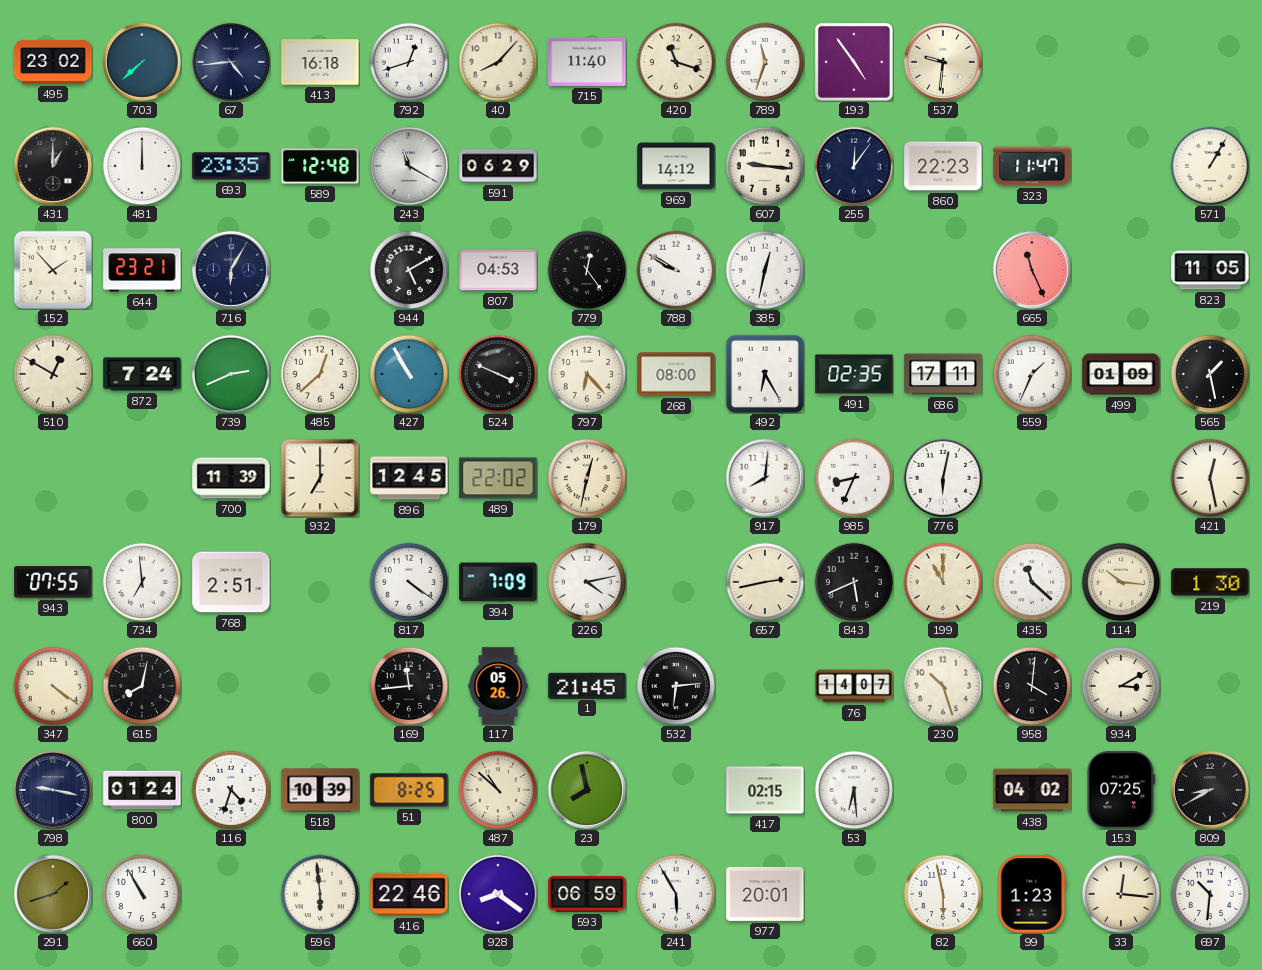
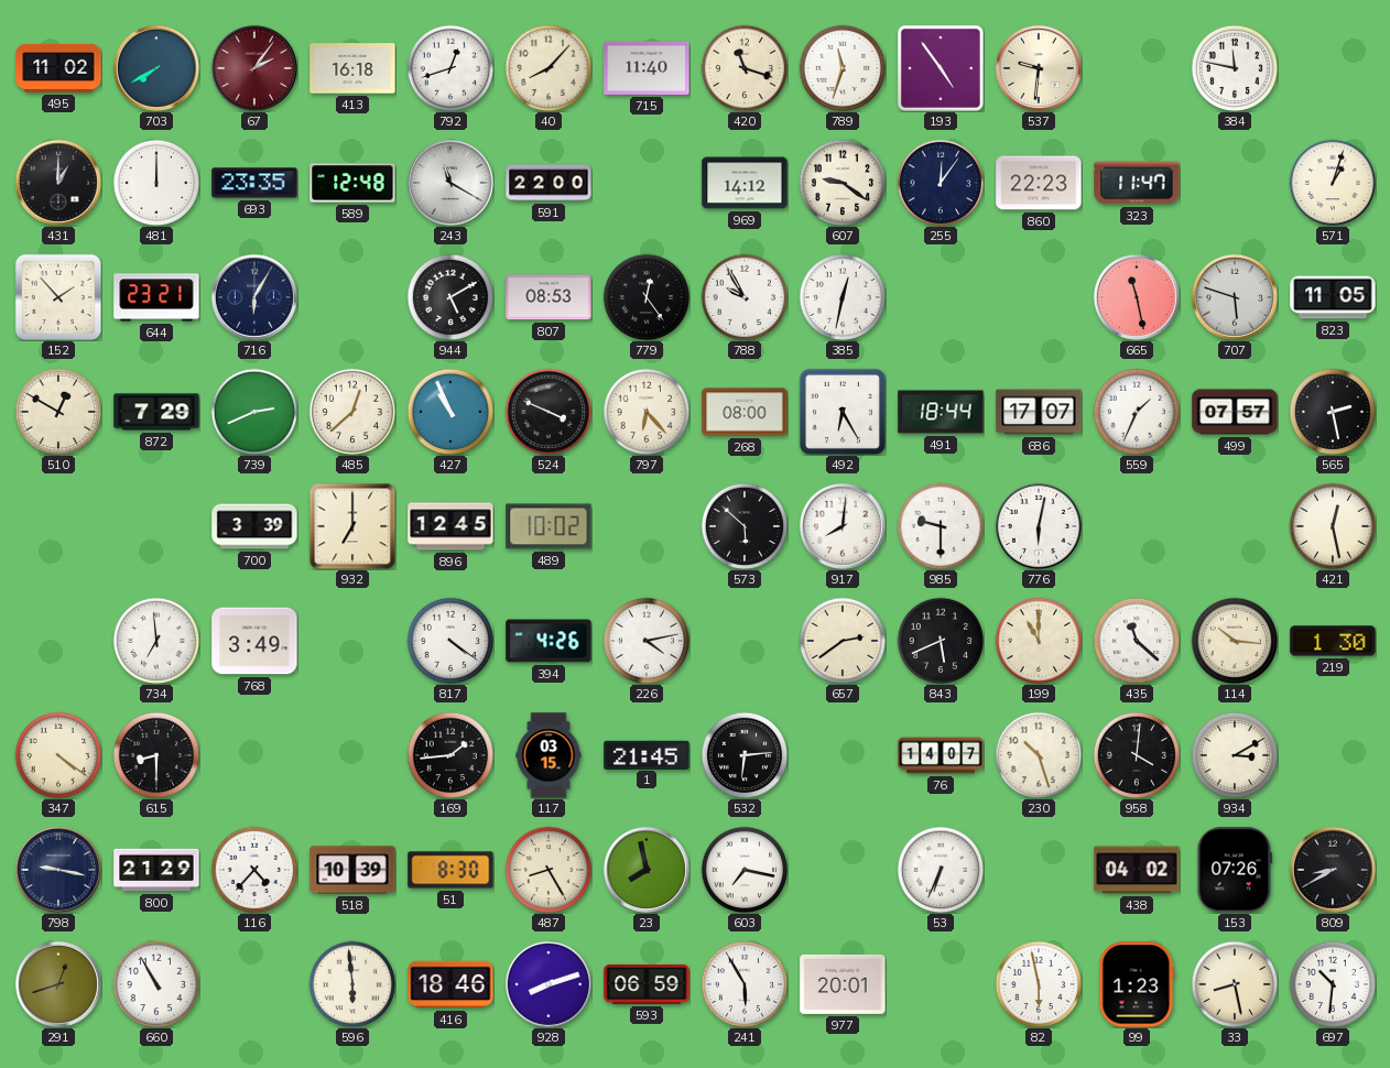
495: 23:02 -> 11:02
703: 7:38 -> 7:40
67: 4:44 -> 2:06
67 dial: navy -> burgundy
384: none -> 11:47
591: 06:29 -> 22:00
607: 9:16 -> 9:21
571: 1:05 -> 1:03
807: 04:53 -> 08:53
788: 9:50 -> 9:55
665: 11:26 -> 11:28
707: none -> 5:48
872: 7:24 -> 7:29
427: 10:55 -> 10:56
491: 02:35 -> 18:44
686: 17:11 -> 17:07
499: 01:09 -> 07:57
565: 1:28 -> 2:28
700: 11:39 -> 3:39
489: 22:02 -> 10:02
179: 12:32 -> none
573: none -> 5:52
985: 8:34 -> 9:30
943: 07:55 -> none
768: 2:51 -> 3:49
394: 7:09 -> 4:26
657: 2:43 -> 2:39
615: 8:02 -> 8:30
169: 11:44 -> 1:44
117: 05:26 -> 03:15
800: 01:24 -> 21:29
116: 4:33 -> 4:37
51: 8:25 -> 8:30
487: 10:52 -> 8:25
603: none -> 7:17
417: 02:15 -> none
53: 6:29 -> 6:34
153: 07:25 -> 07:26
291: 1:42 -> 12:42
416: 22:46 -> 18:46
928: 8:21 -> 8:12
33: 12:16 -> 8:28
